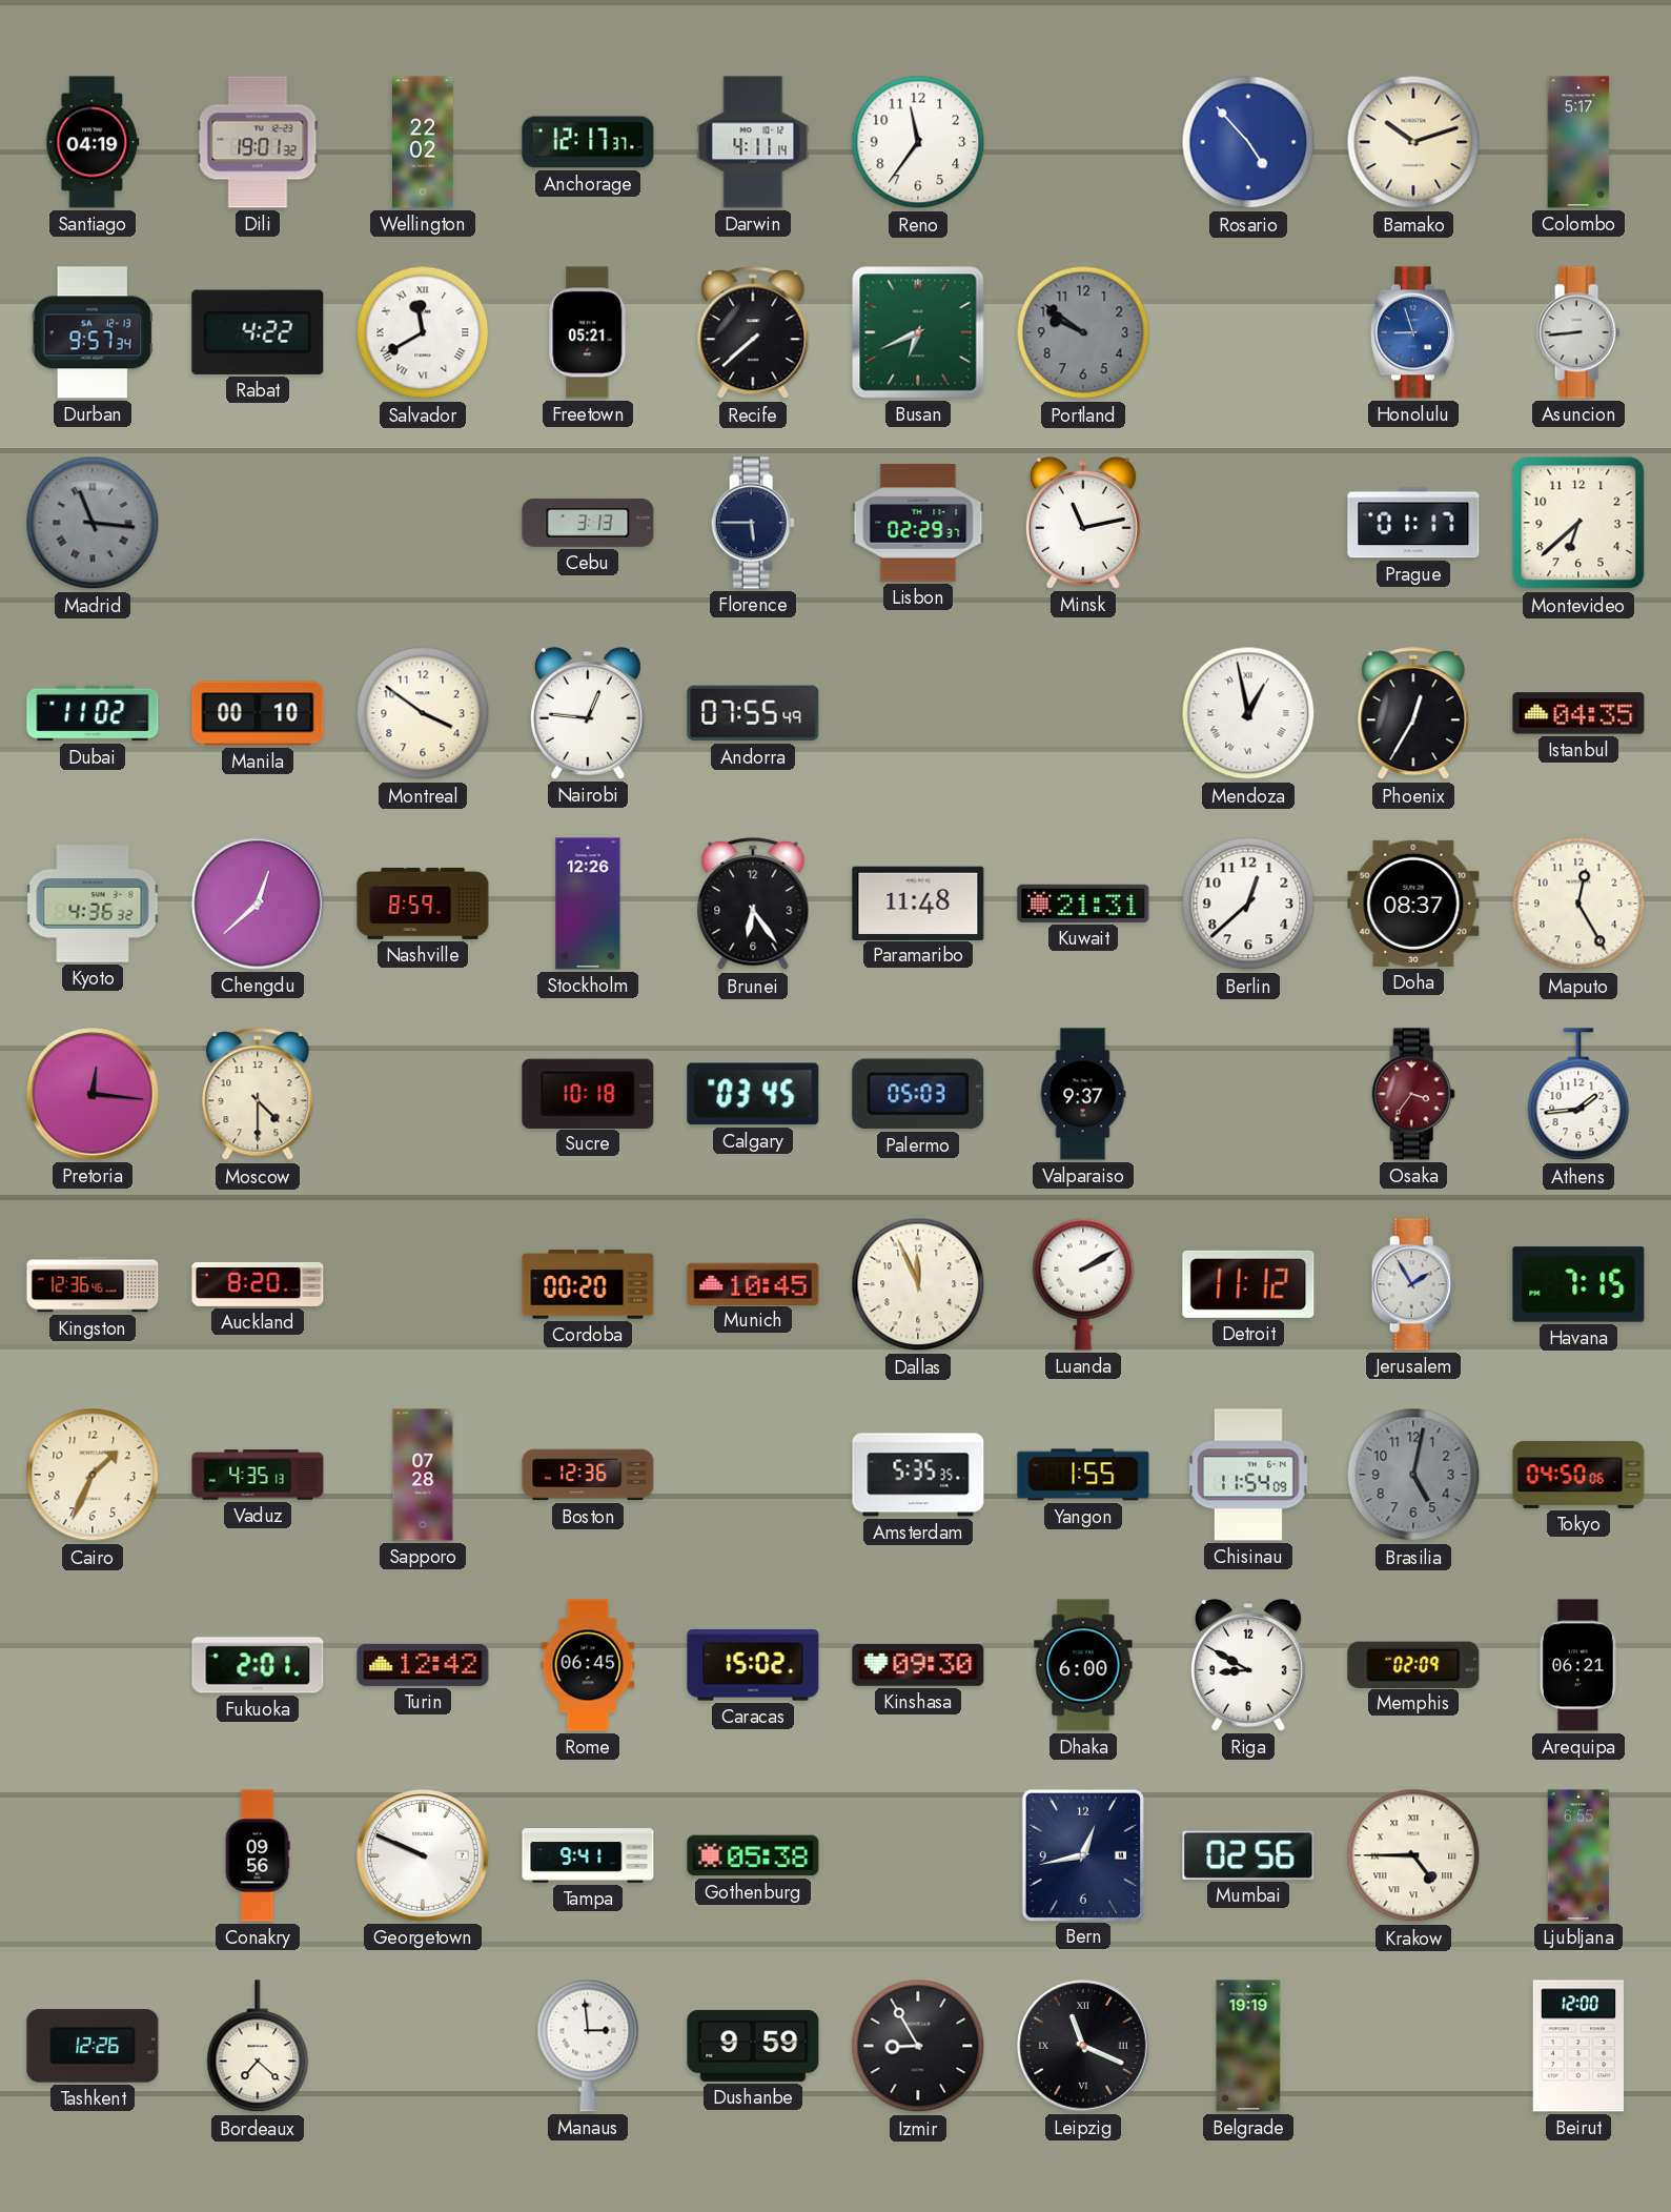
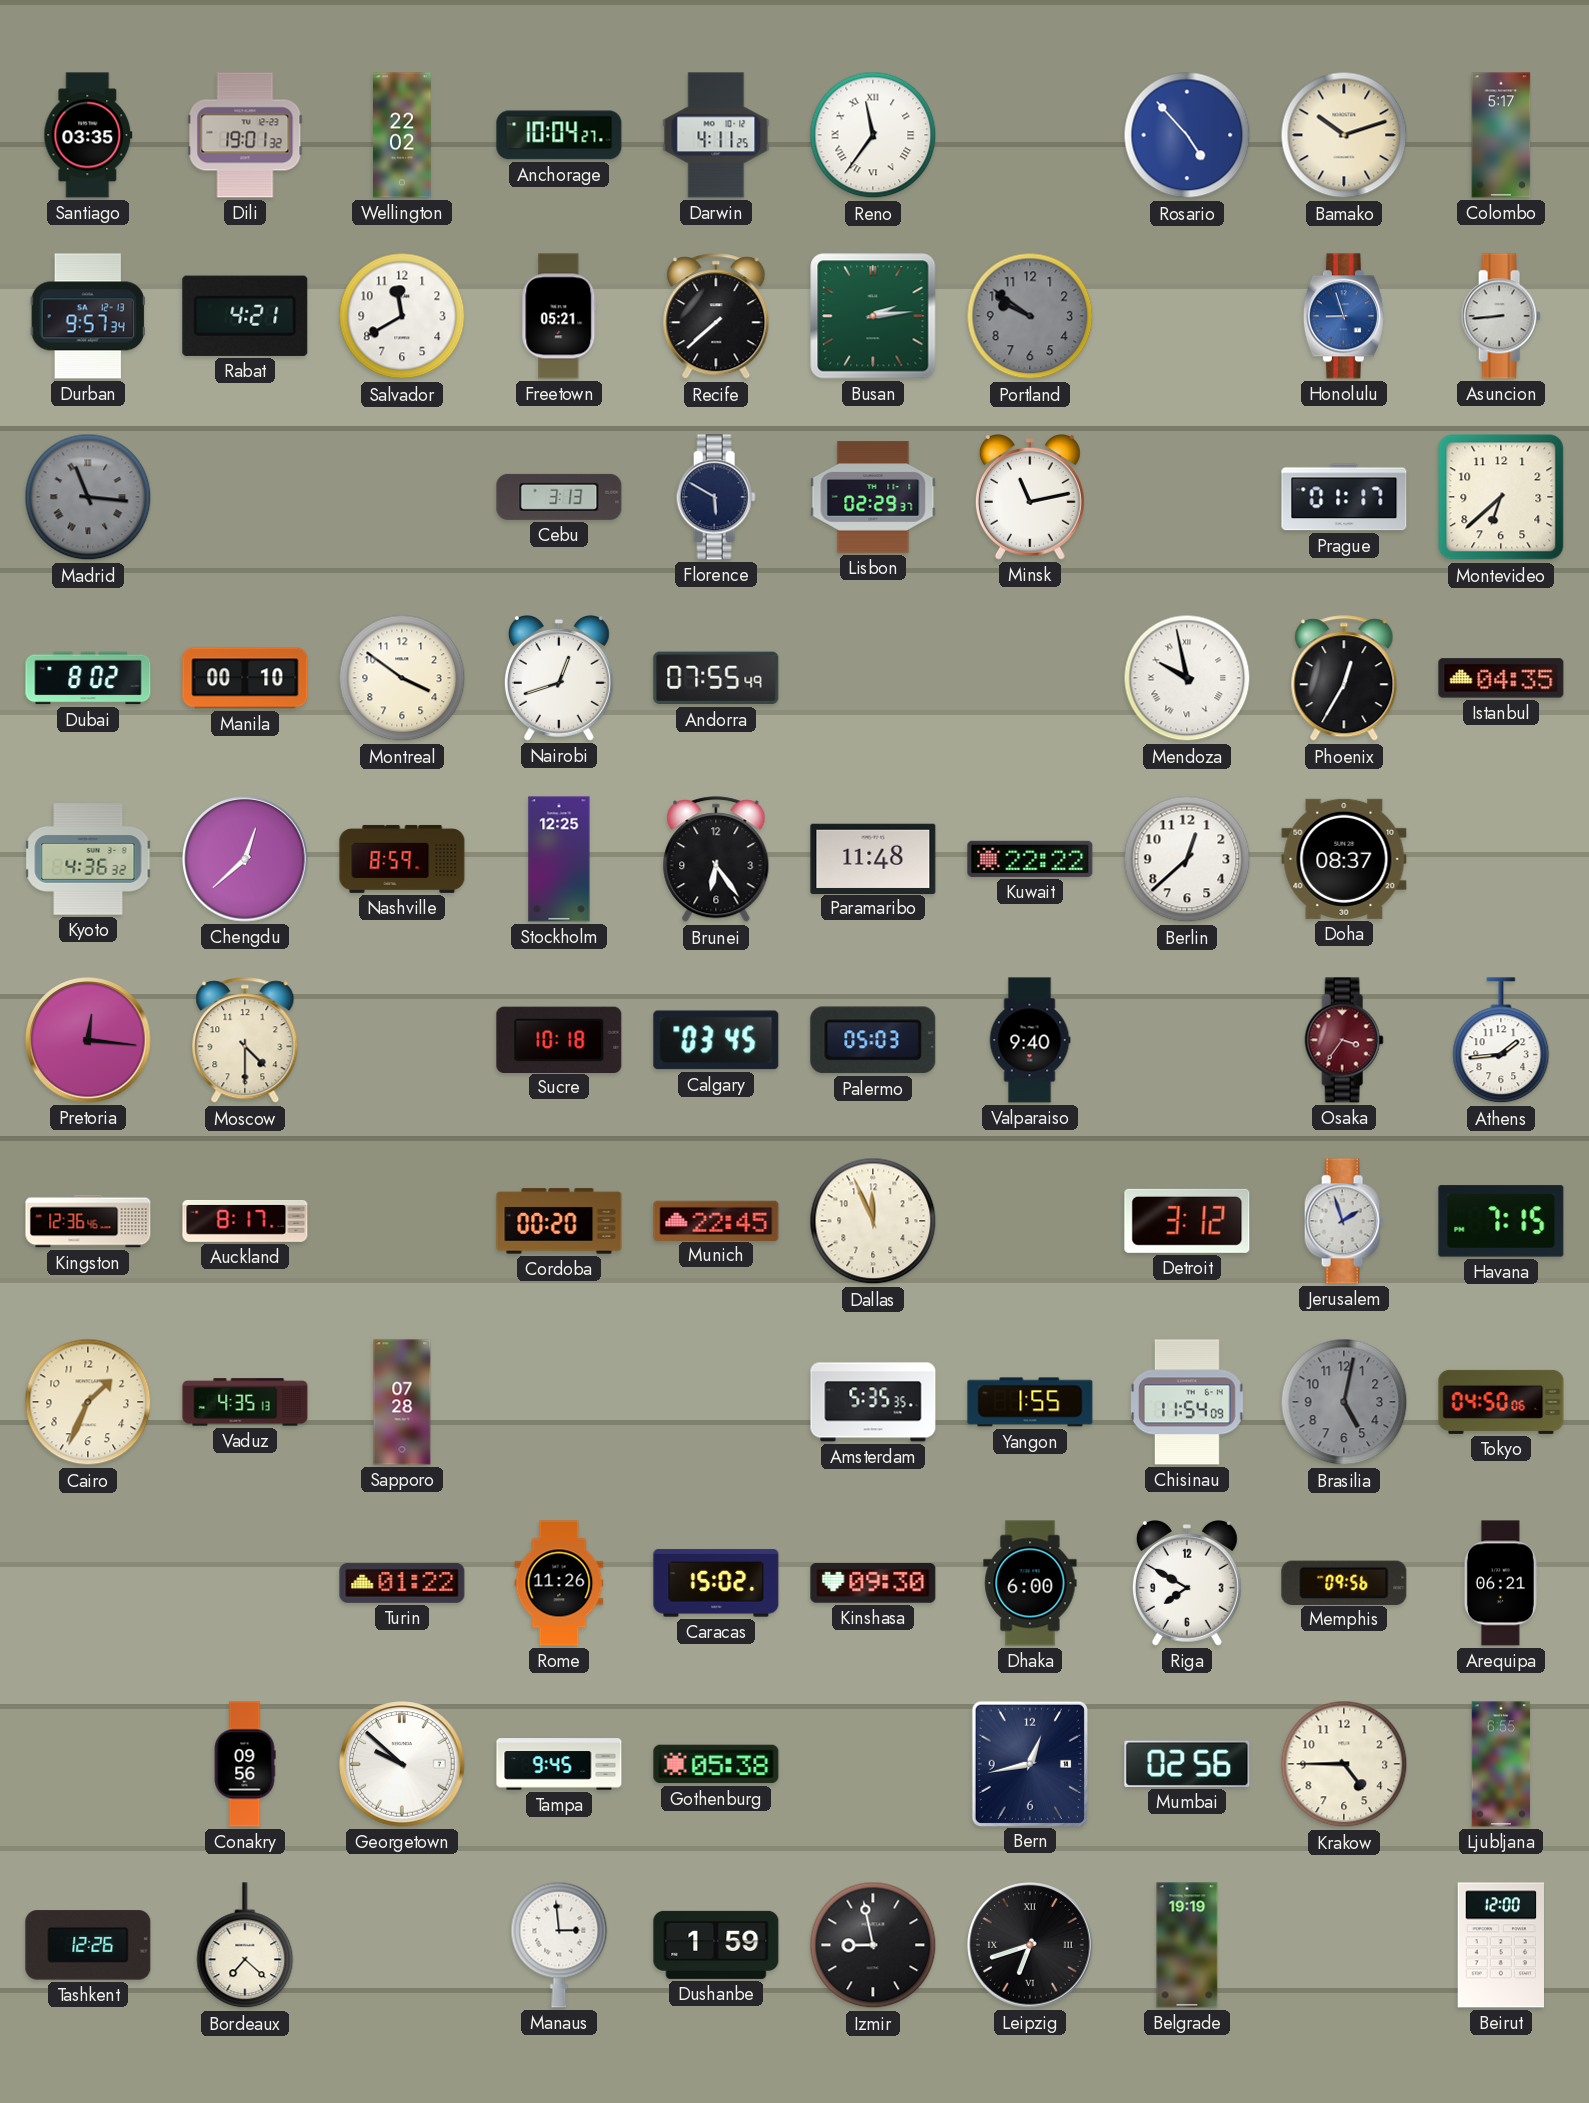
Santiago: 04:19 -> 03:35
Anchorage: 12:17 -> 10:04
Darwin: 4:11:14 -> 4:11:25
Reno numerals: Arabic -> Roman
Rabat: 4:22 -> 4:21
Salvador numerals: Roman -> Arabic
Busan: 6:41 -> 2:14
Florence: 5:45 -> 5:50
Dubai: 11:02 -> 8:02
Nairobi: 12:46 -> 12:42
Mendoza: 12:58 -> 9:58
Stockholm: 12:26 -> 12:25
Kuwait: 21:31 -> 22:22
Maputo: 12:25 -> none
Valparaiso: 9:37 -> 9:40
Auckland: 8:20 -> 8:17
Munich: 10:45 -> 22:45
Luanda: 2:10 -> none
Detroit: 11:12 -> 3:12
Jerusalem: 1:55 -> 1:57
Boston: 12:36 -> none
Fukuoka: 2:01 -> none
Turin: 12:42 -> 01:22
Rome: 06:45 -> 11:26
Riga: 8:50 -> 7:50
Memphis: 02:09 -> 09:56
Georgetown: 9:49 -> 9:52
Tampa: 9:41 -> 9:45
Krakow numerals: Roman -> Arabic
Dushanbe: 9:59 -> 1:59
Izmir: 8:55 -> 8:58
Leipzig: 11:19 -> 6:42
